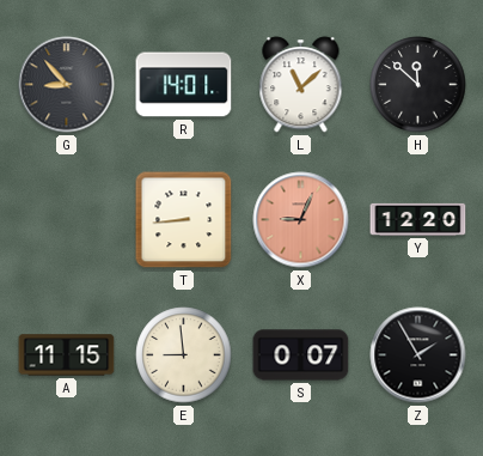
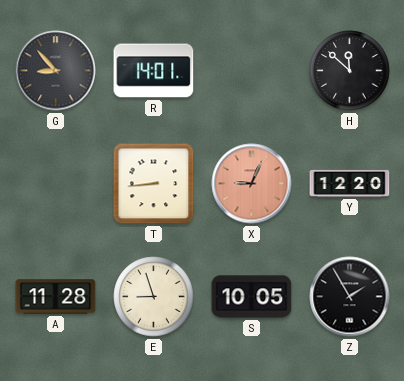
L: 11:08 -> none
A: 11:15 -> 11:28
E: 8:59 -> 8:57
S: 0:07 -> 10:05
